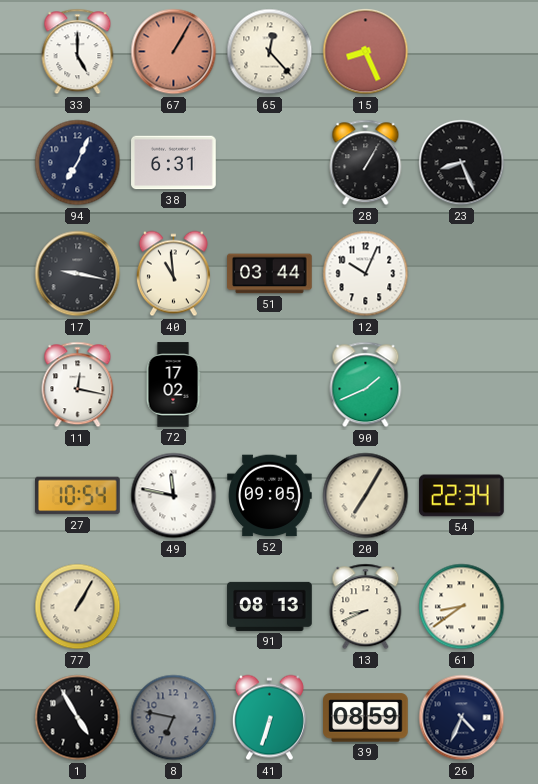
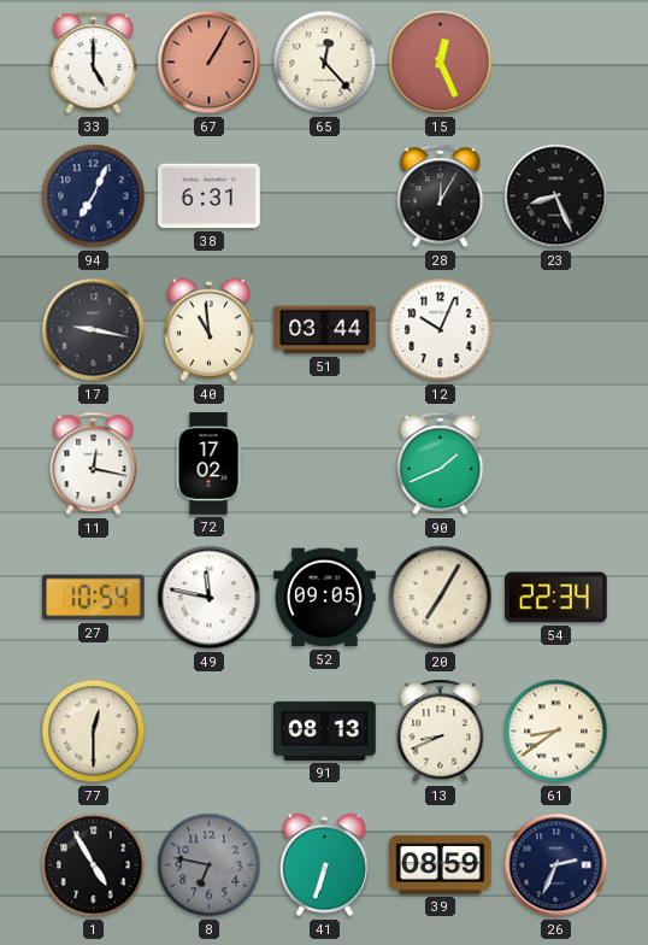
15: 8:26 -> 12:26
28: 1:05 -> 12:05
77: 1:05 -> 12:30
26: 4:34 -> 2:34
